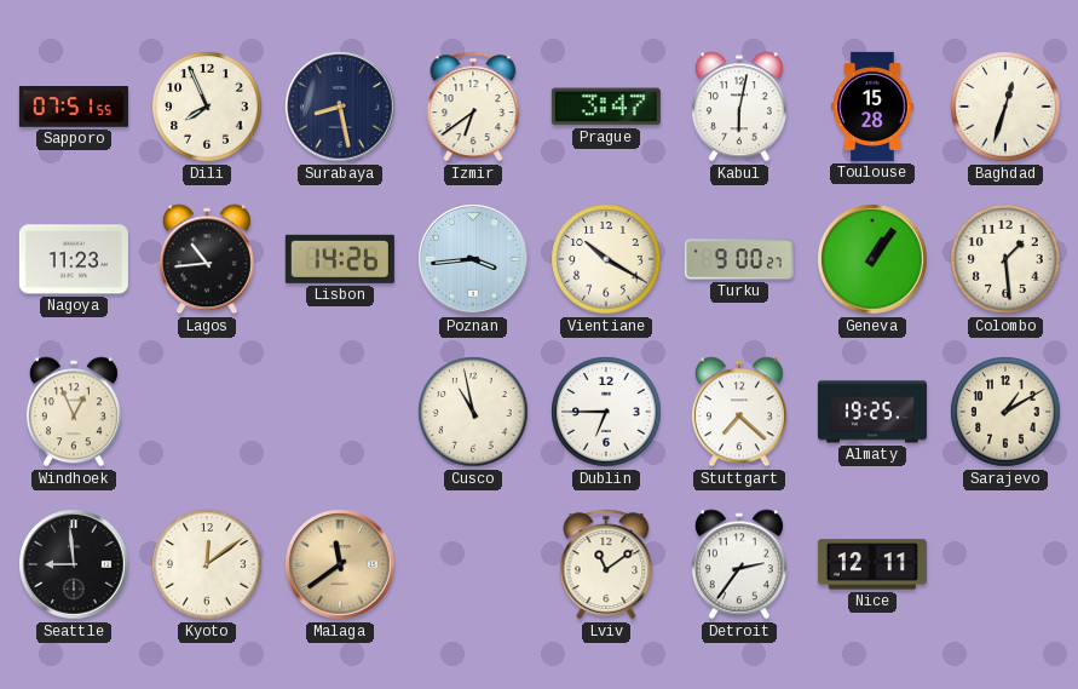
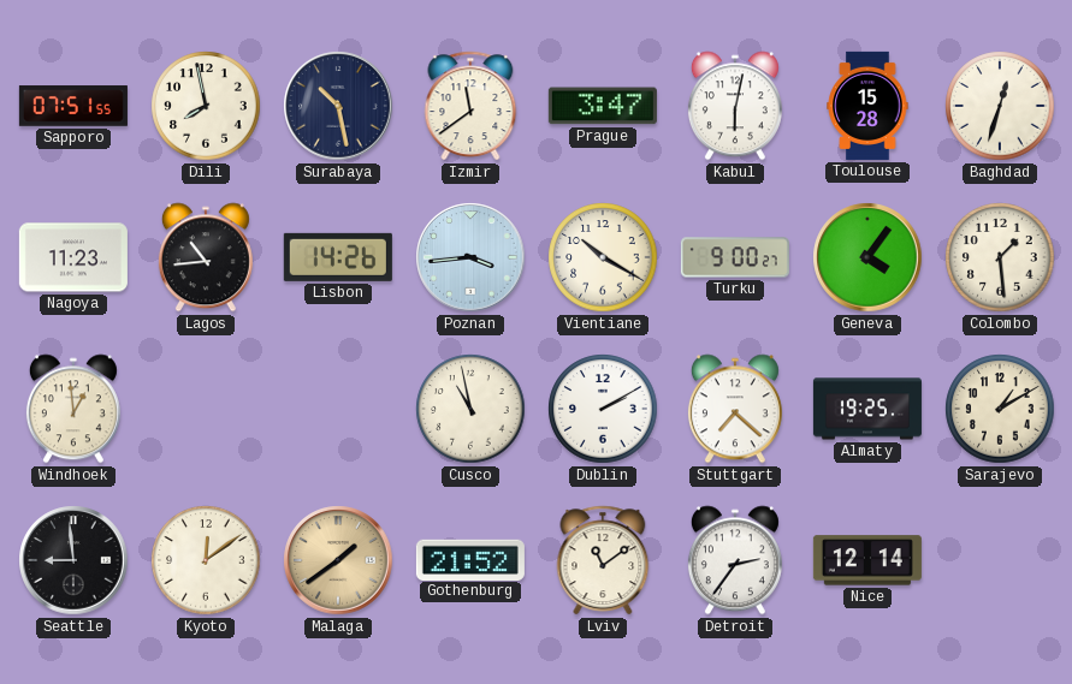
Dili: 7:56 -> 7:58
Surabaya: 8:28 -> 10:28
Izmir: 6:39 -> 11:39
Geneva: 1:06 -> 4:06
Windhoek: 12:56 -> 12:59
Dublin: 6:45 -> 2:10
Malaga: 11:39 -> 1:39
Gothenburg: none -> 21:52
Nice: 12:11 -> 12:14
